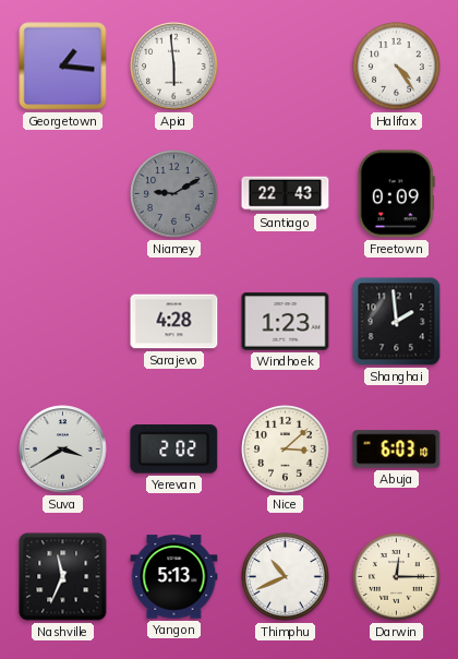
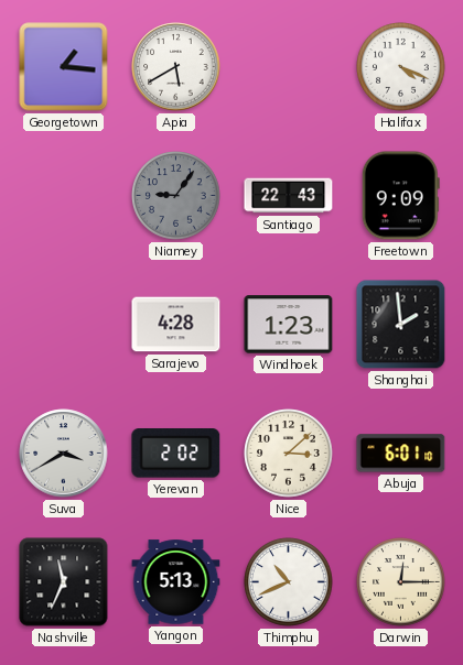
Apia: 5:59 -> 5:40
Halifax: 4:24 -> 4:19
Niamey: 9:10 -> 9:06
Freetown: 0:09 -> 9:09
Abuja: 6:03 -> 6:01
